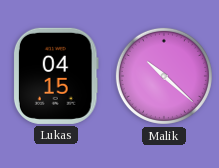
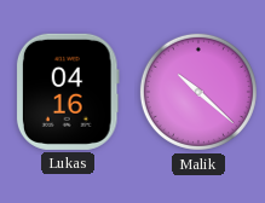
Lukas: 04:15 -> 04:16
